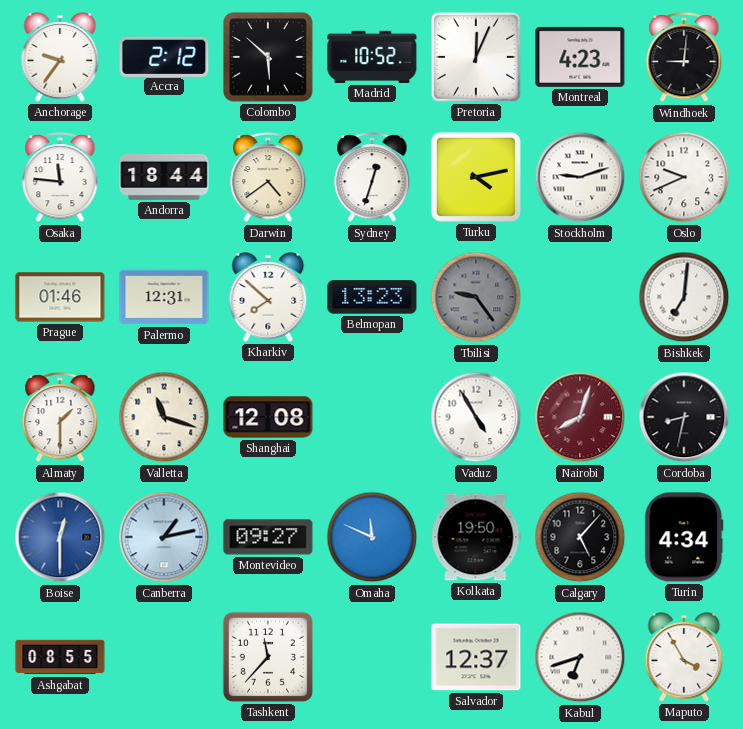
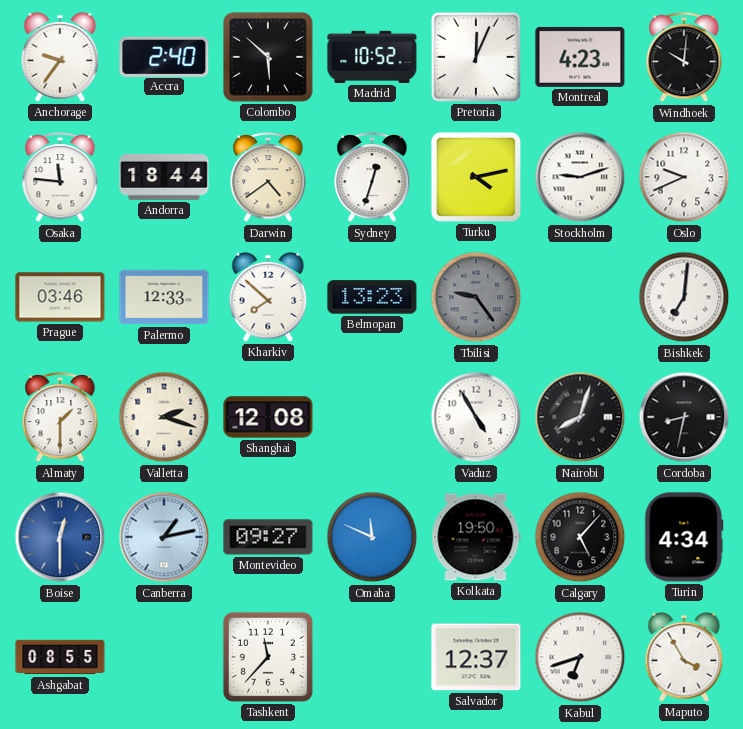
Accra: 2:12 -> 2:40
Windhoek: 9:01 -> 10:01
Prague: 01:46 -> 03:46
Palermo: 12:31 -> 12:33
Valletta: 11:18 -> 2:18
Nairobi dial: burgundy -> black
